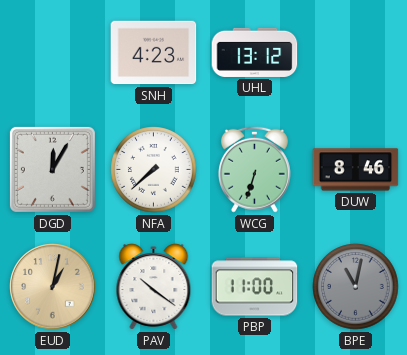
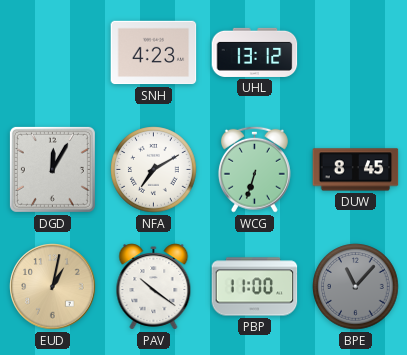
NFA: 7:38 -> 7:10
DUW: 8:46 -> 8:45
BPE: 11:02 -> 11:07
